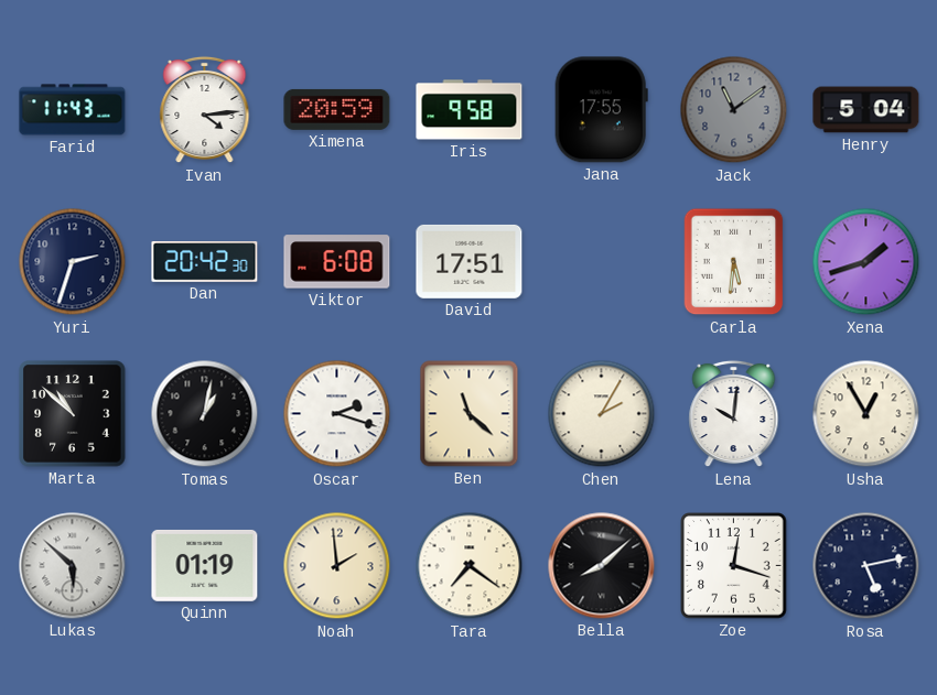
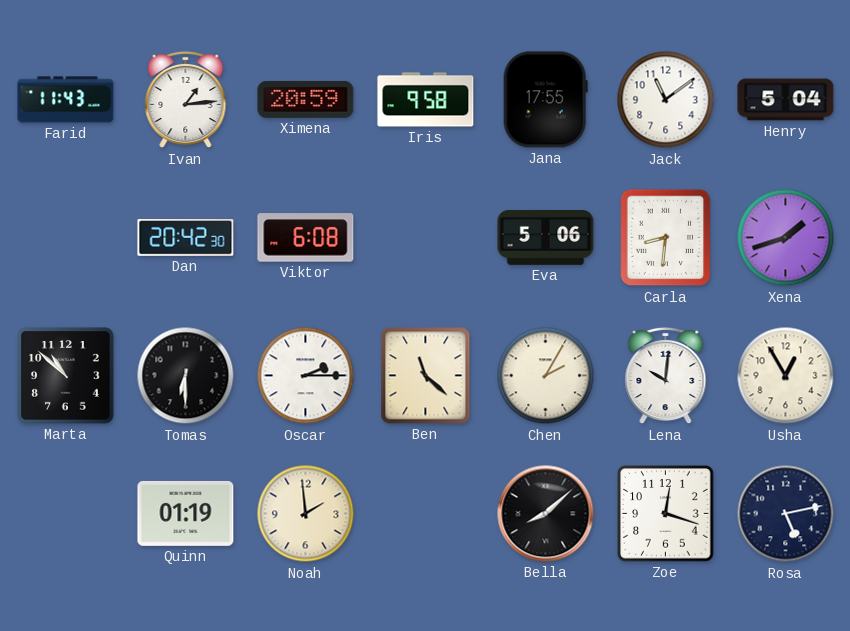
Ivan: 4:14 -> 1:14
Jack dial: grey -> white
Yuri: 2:33 -> none
David: 17:51 -> none
Eva: none -> 5:06
Carla: 5:31 -> 8:31
Tomas: 1:02 -> 6:30
Oscar: 2:18 -> 2:15
Lukas: 5:52 -> none
Tara: 7:21 -> none
